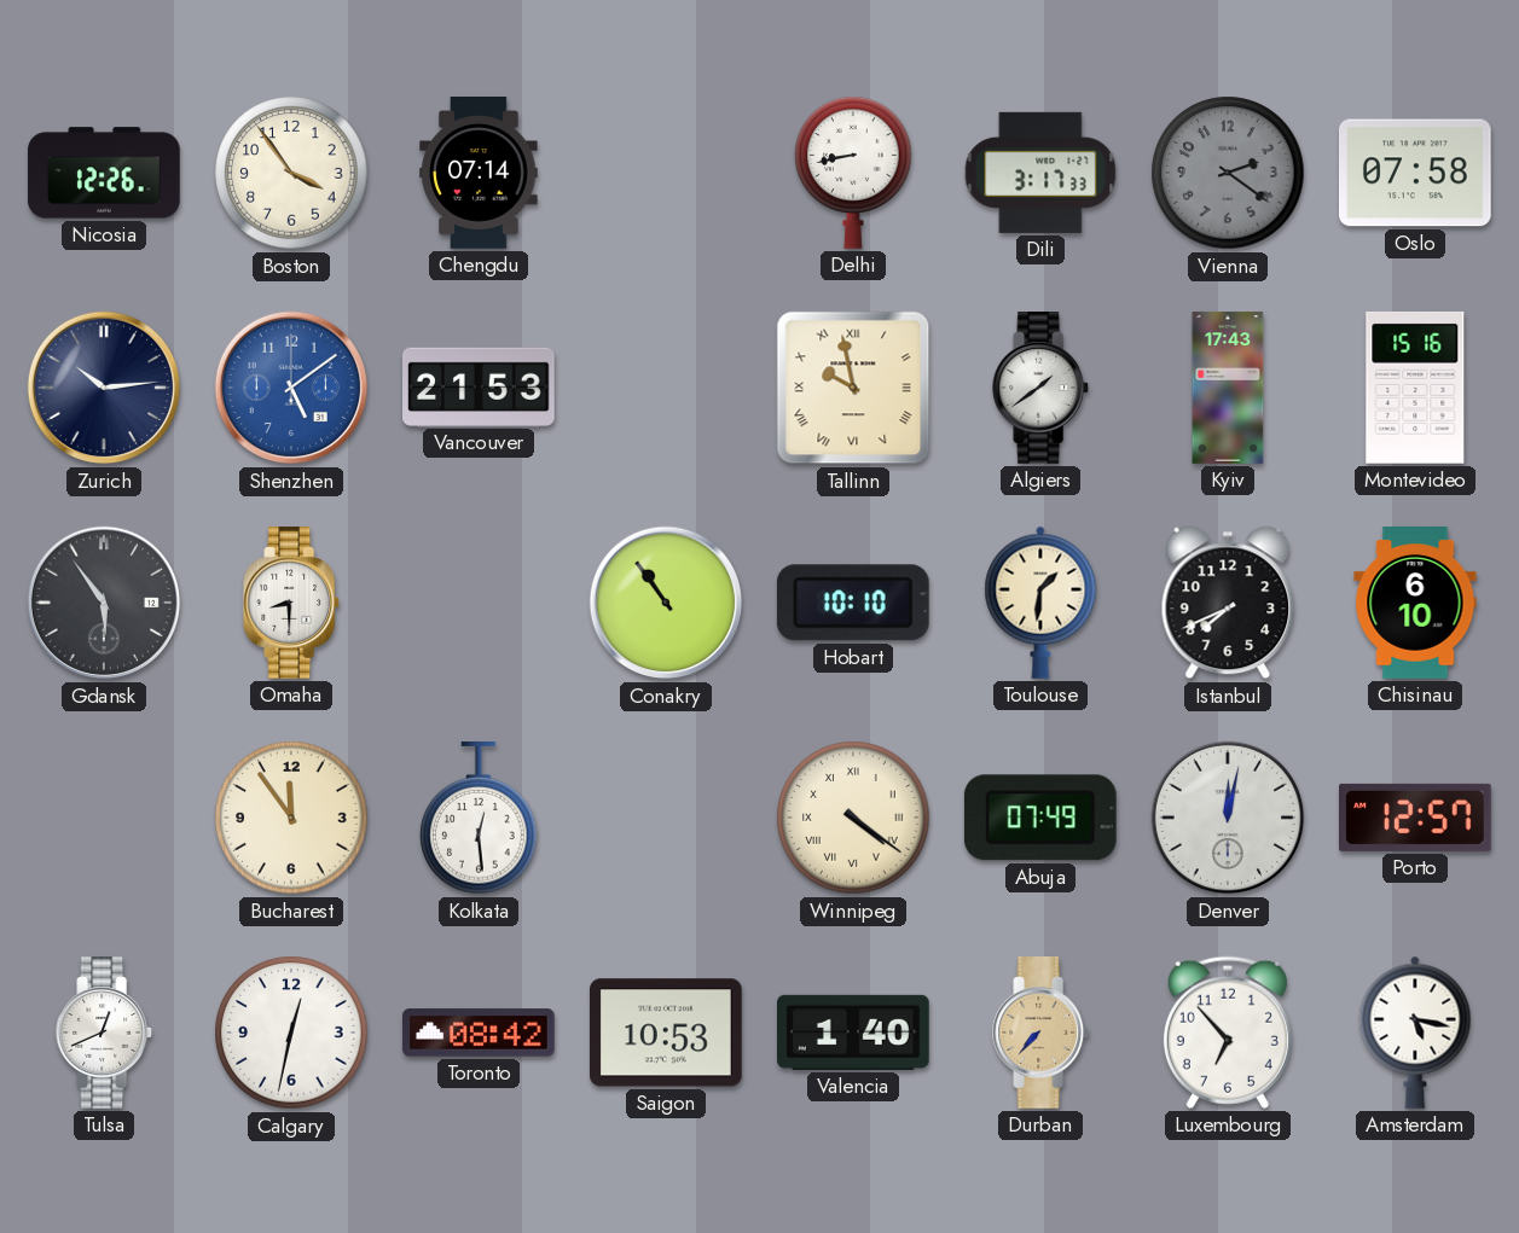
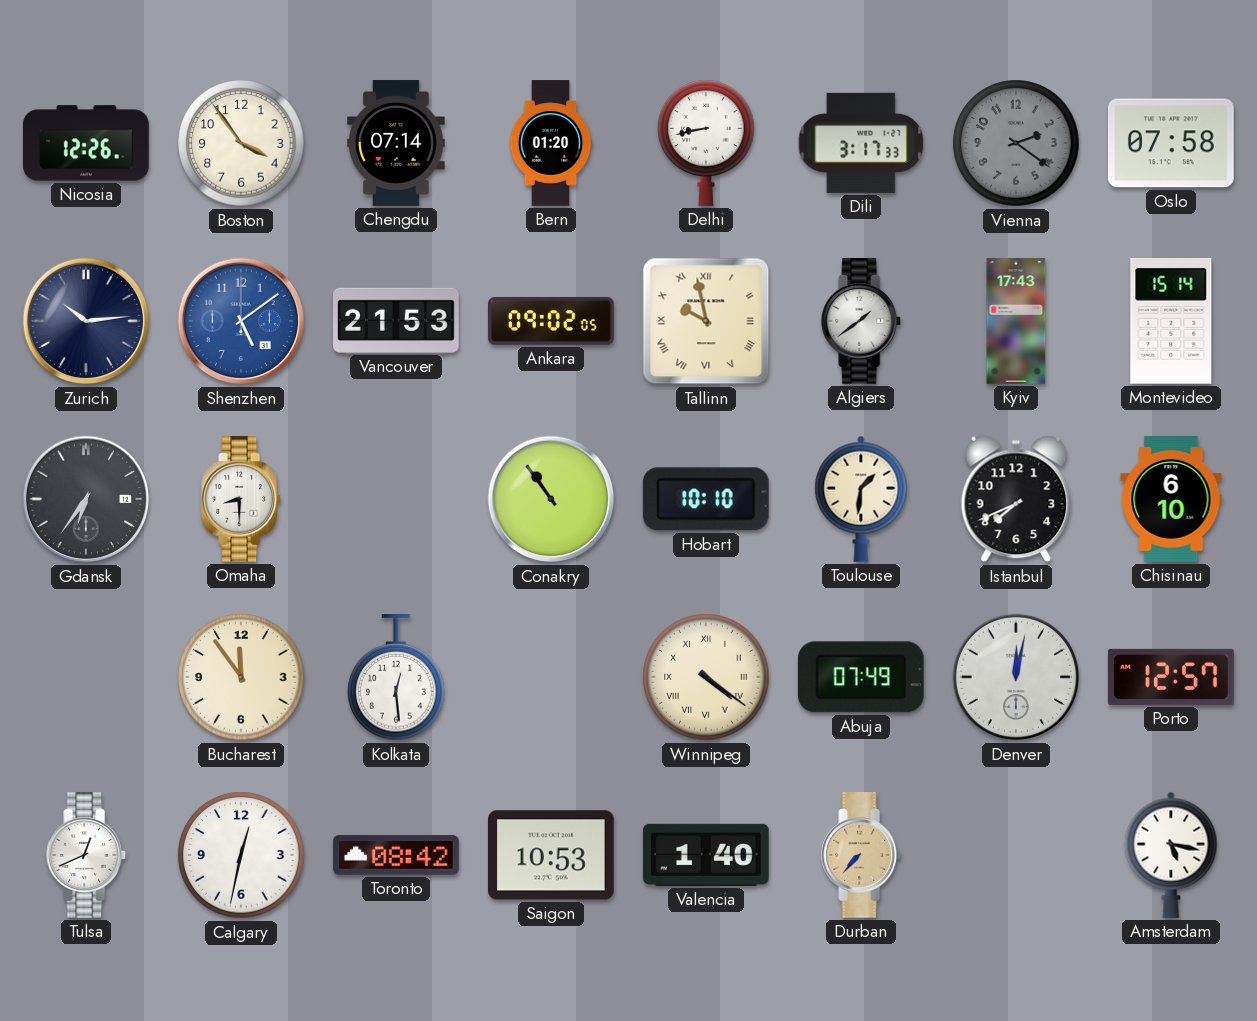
Bern: none -> 01:20
Ankara: none -> 09:02
Montevideo: 15:16 -> 15:14
Gdansk: 5:54 -> 6:36
Luxembourg: 6:53 -> none
